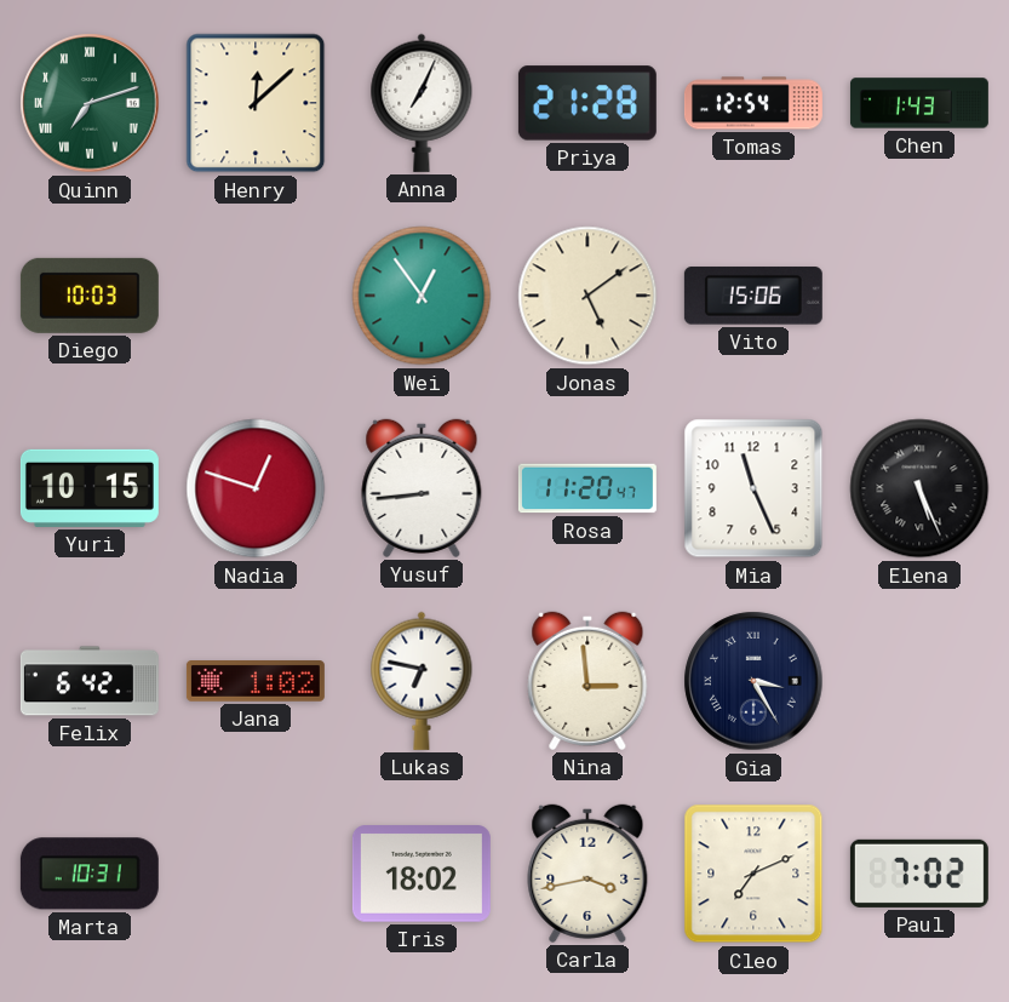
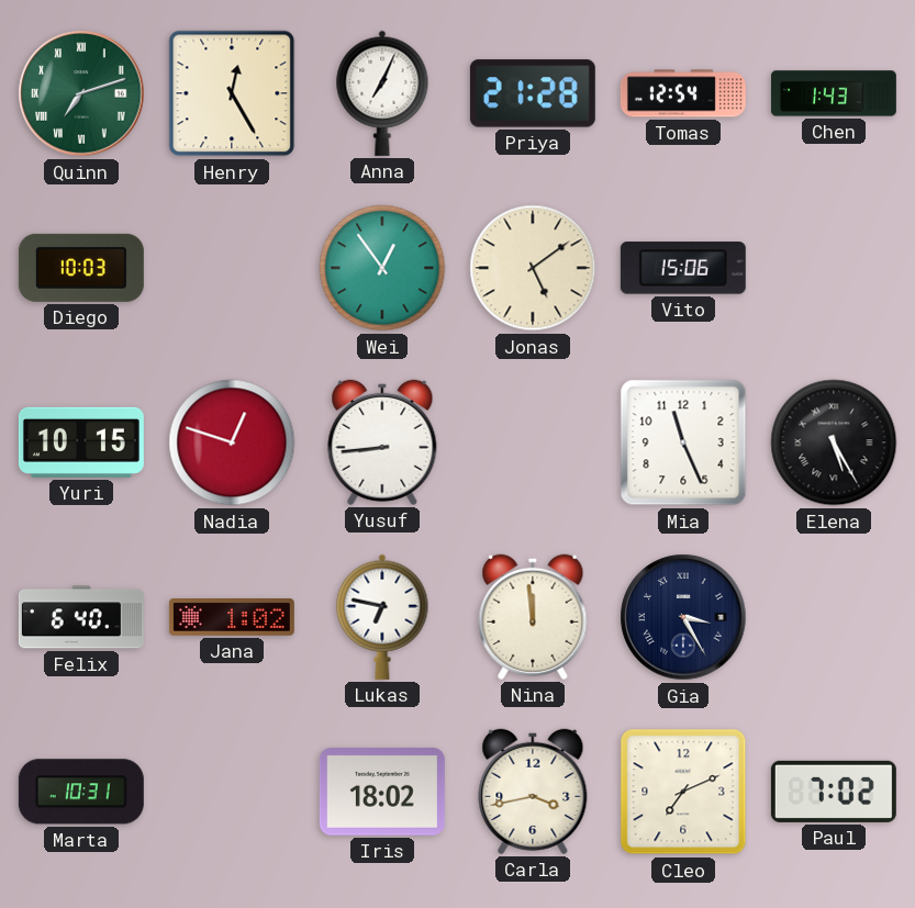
Henry: 12:08 -> 12:25
Rosa: 11:20 -> none
Elena: 5:26 -> 5:25
Felix: 6:42 -> 6:40
Nina: 2:59 -> 11:59
